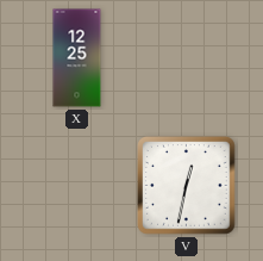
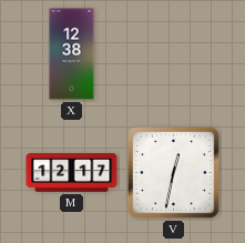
X: 12:25 -> 12:38
M: none -> 12:17
